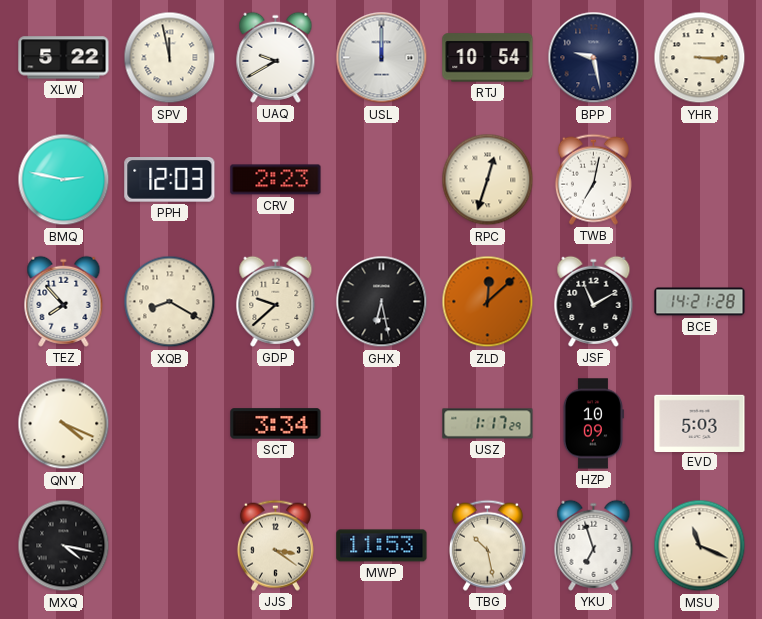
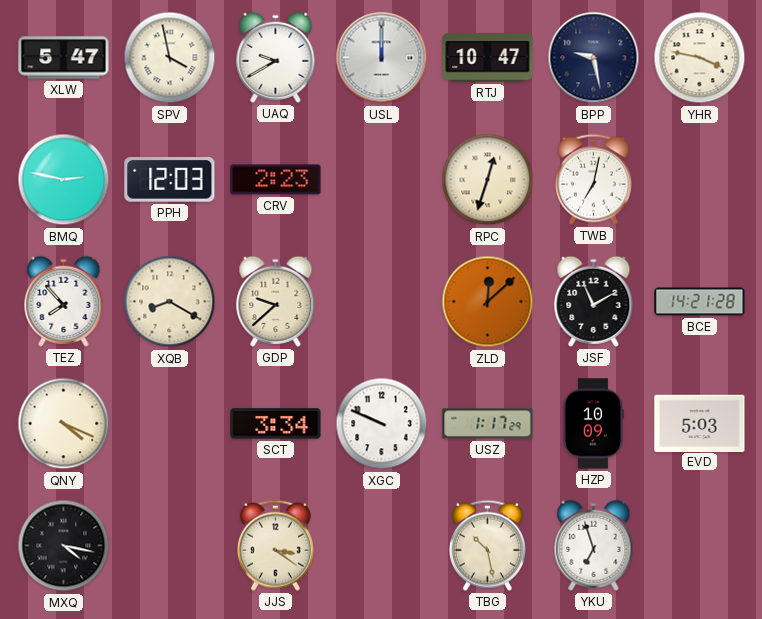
XLW: 5:22 -> 5:47
SPV: 11:58 -> 3:58
RTJ: 10:54 -> 10:47
YHR: 3:15 -> 3:47
GHX: 6:28 -> none
XGC: none -> 9:49
MWP: 11:53 -> none
MSU: 11:19 -> none
